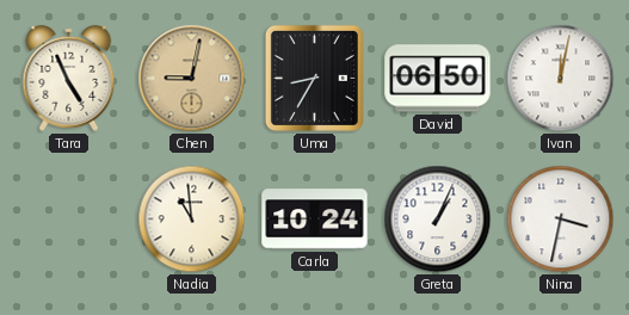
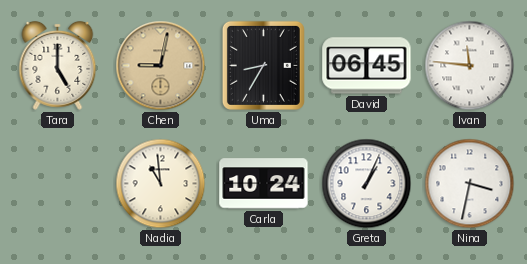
Tara: 4:56 -> 5:00
David: 06:50 -> 06:45
Ivan: 12:02 -> 11:46
